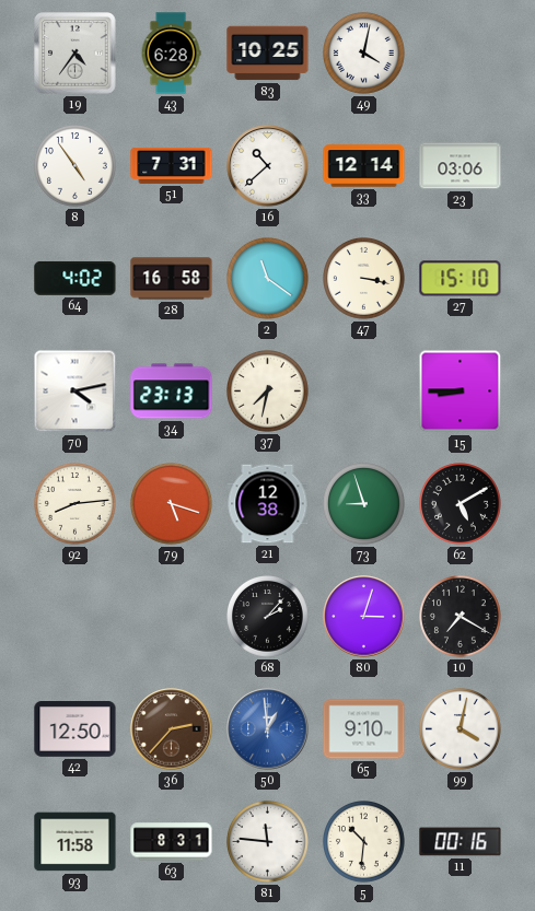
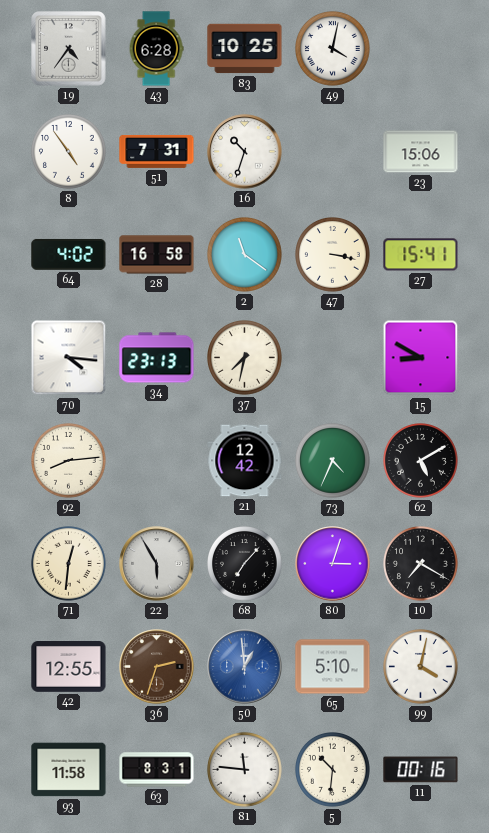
16: 10:38 -> 10:33
33: 12:14 -> none
23: 03:06 -> 15:06
27: 15:10 -> 15:41
70: 4:13 -> 4:16
15: 8:45 -> 8:50
79: 5:18 -> none
21: 12:38 -> 12:42
73: 8:57 -> 4:34
71: none -> 12:31
22: none -> 5:55
68: 2:07 -> 7:07
42: 12:50 -> 12:55
36: 2:37 -> 2:33
65: 9:10 -> 5:10
